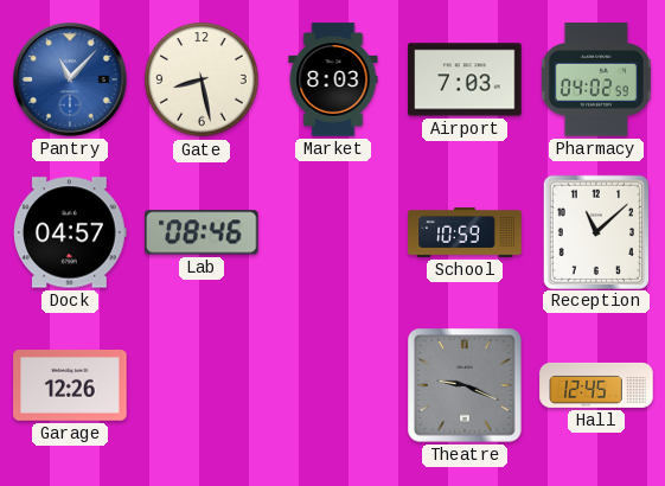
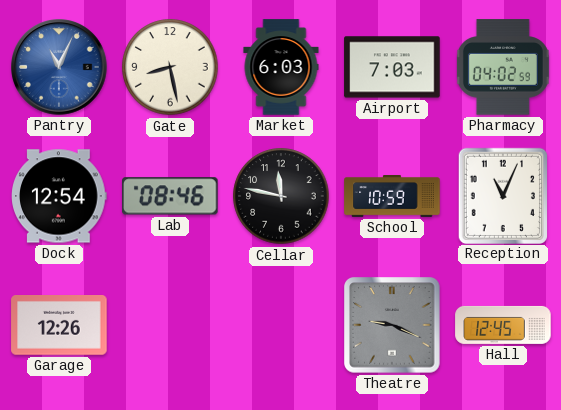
Pantry: 11:07 -> 11:04
Market: 8:03 -> 6:03
Dock: 04:57 -> 12:54
Cellar: none -> 11:47
Reception: 11:08 -> 11:04
